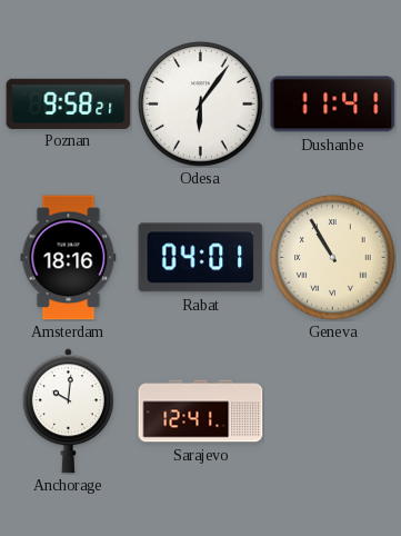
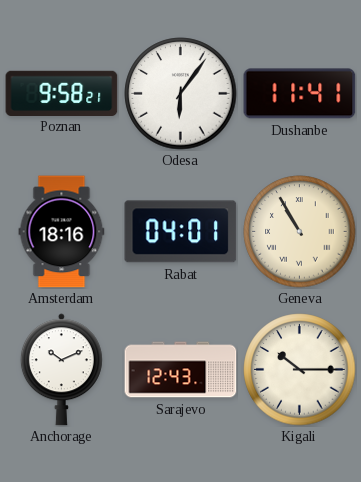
Anchorage: 10:01 -> 10:11
Sarajevo: 12:41 -> 12:43
Kigali: none -> 10:15
